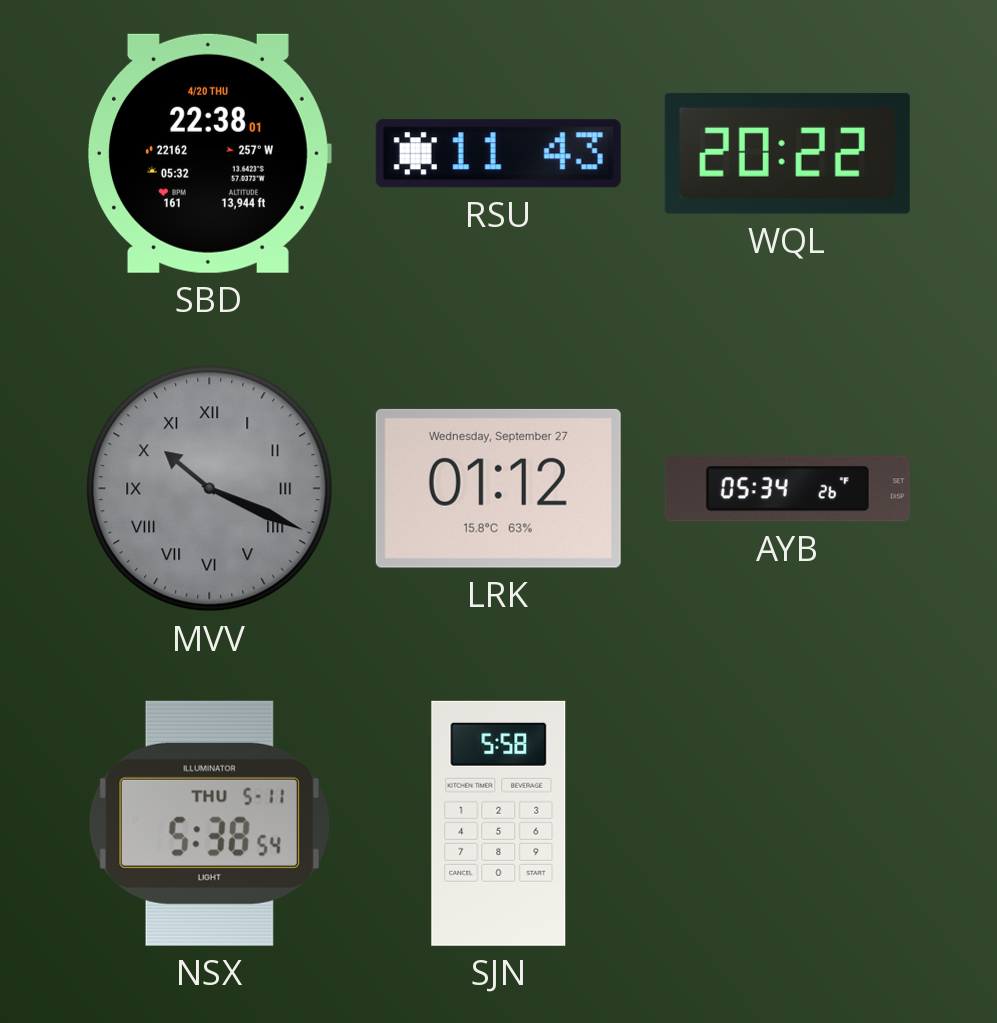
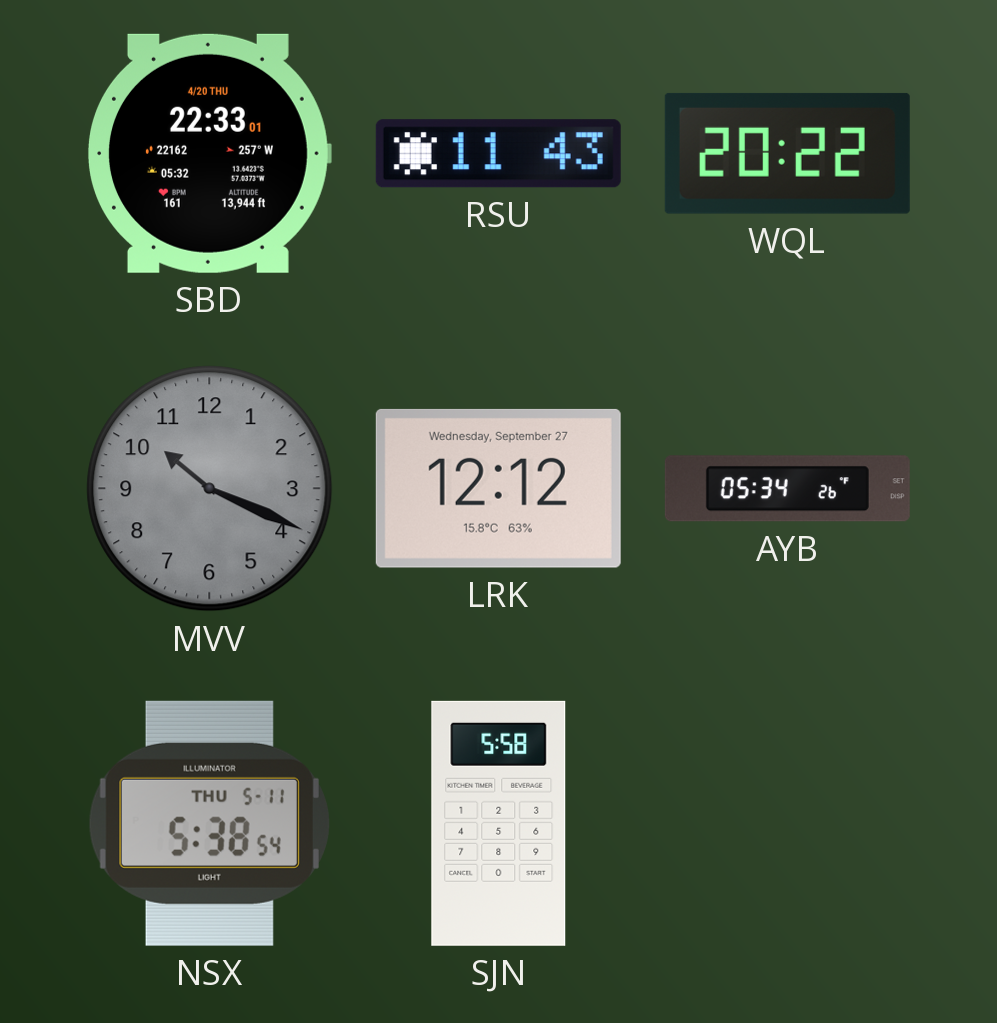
SBD: 22:38 -> 22:33
MVV numerals: Roman -> Arabic
LRK: 01:12 -> 12:12
